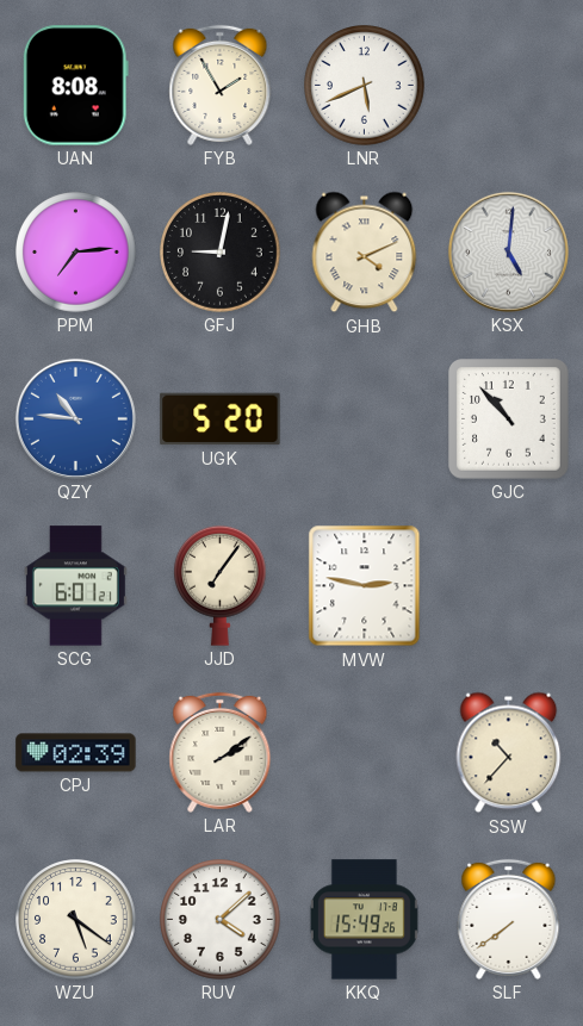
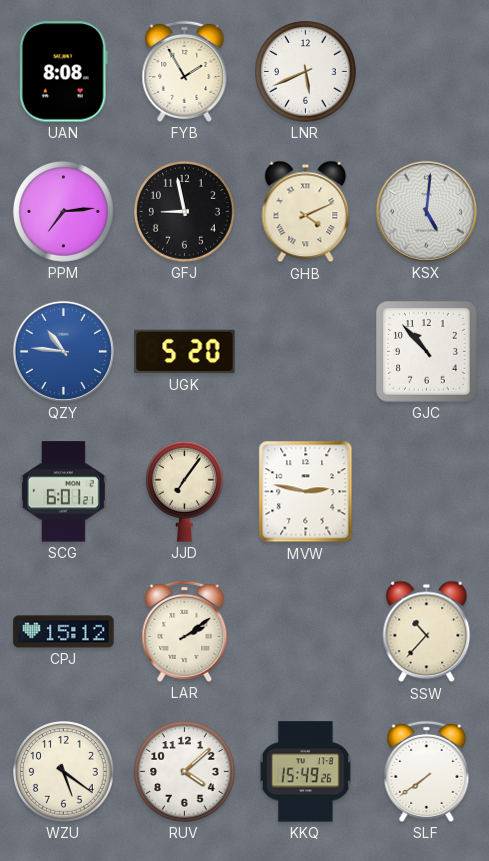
GFJ: 9:02 -> 8:58
CPJ: 02:39 -> 15:12
